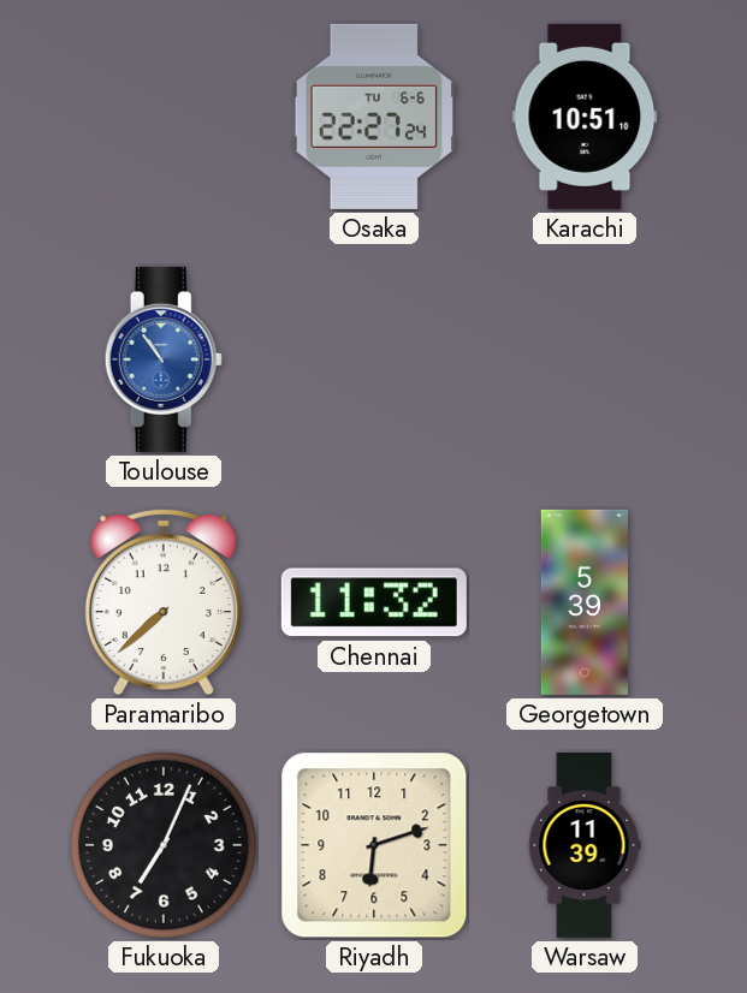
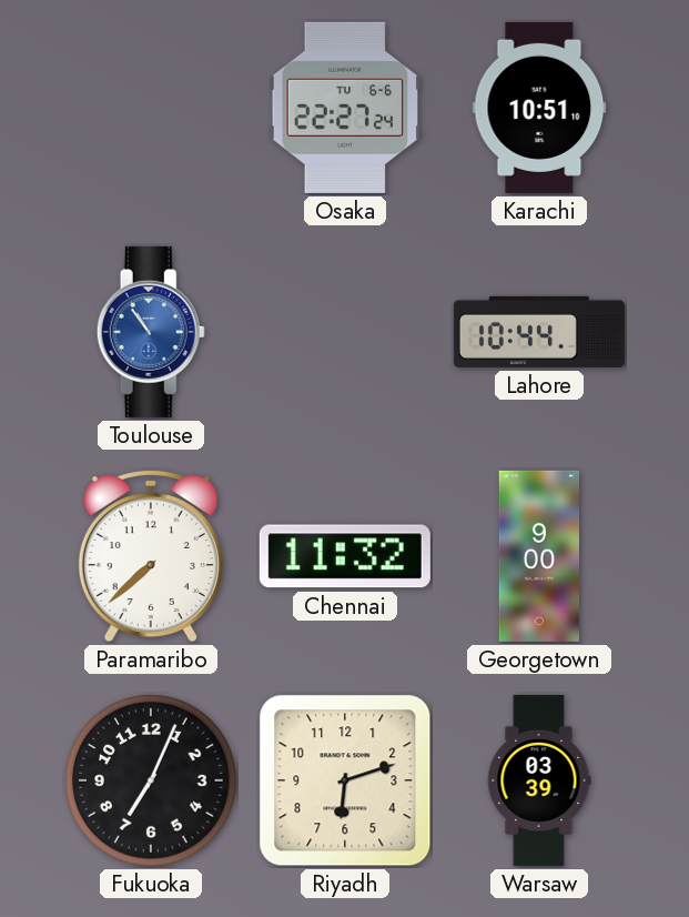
Lahore: none -> 10:44
Georgetown: 5:39 -> 9:00
Warsaw: 11:39 -> 03:39
